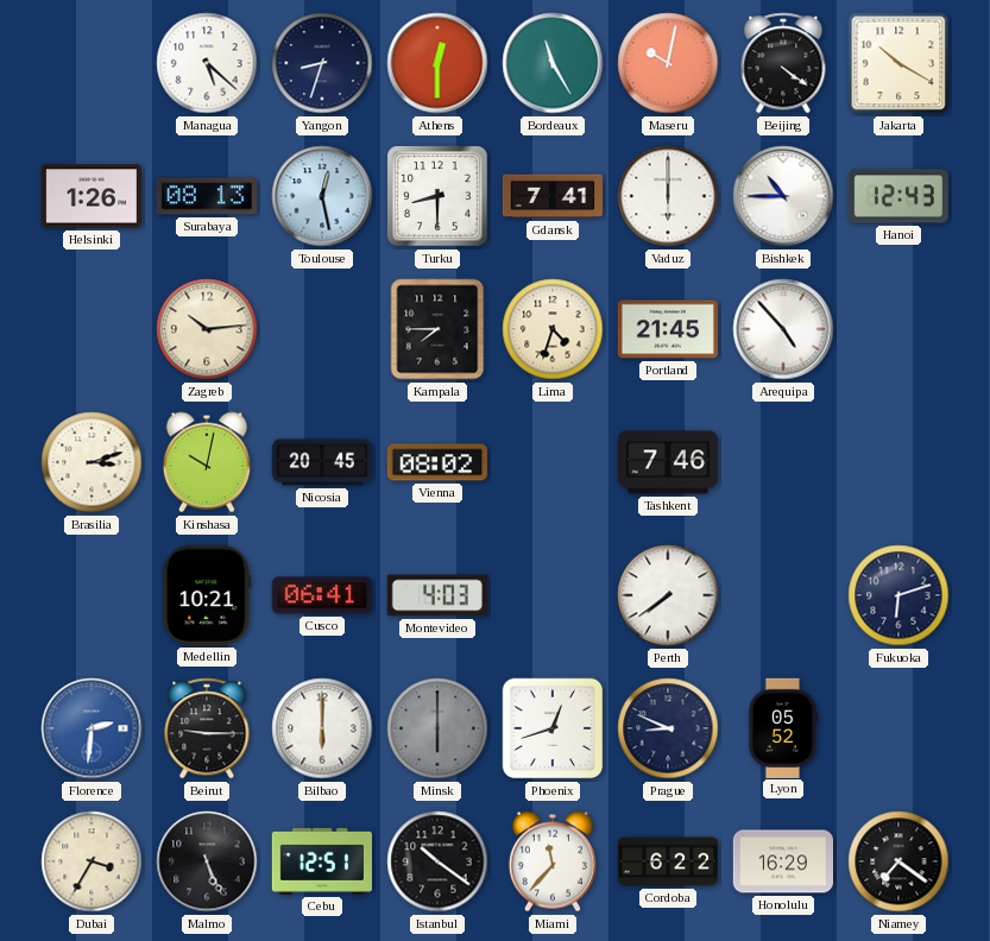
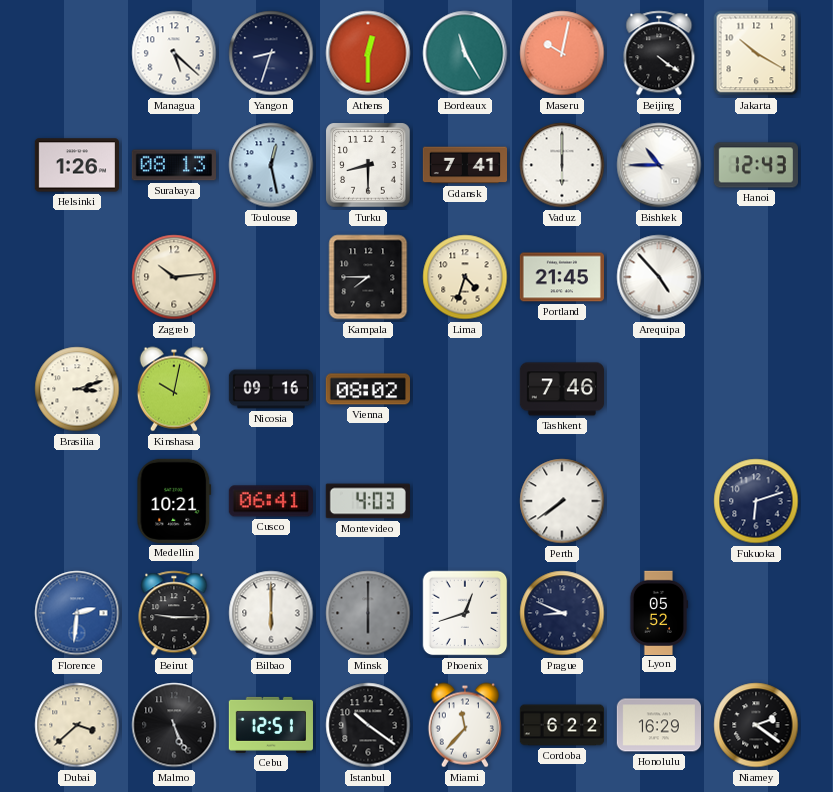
Nicosia: 20:45 -> 09:16
Dubai: 3:35 -> 3:38
Niamey: 7:21 -> 2:21
